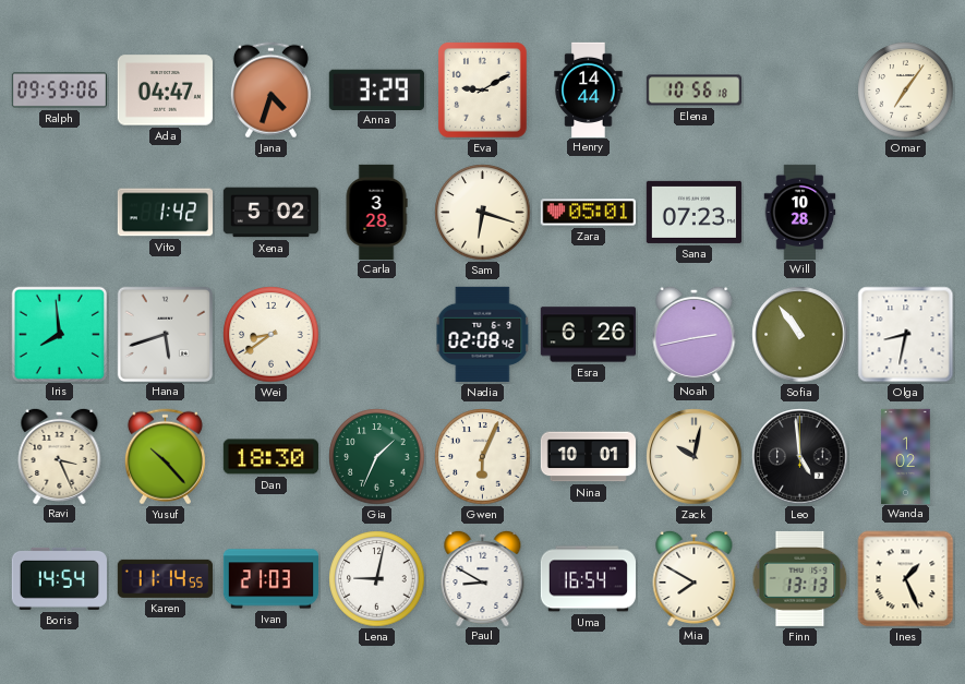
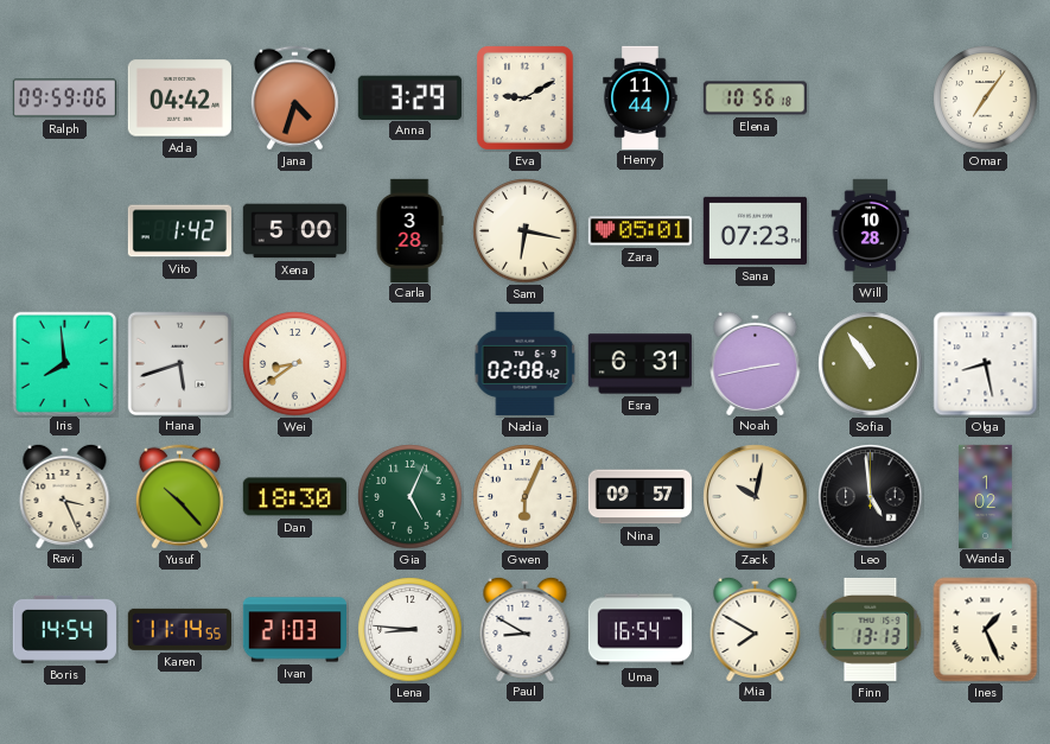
Ada: 04:47 -> 04:42
Henry: 14:44 -> 11:44
Xena: 5:02 -> 5:00
Sam: 6:18 -> 6:17
Esra: 6:26 -> 6:31
Olga: 8:32 -> 8:28
Gia: 1:34 -> 5:04
Nina: 10:01 -> 09:57
Lena: 9:02 -> 8:46
